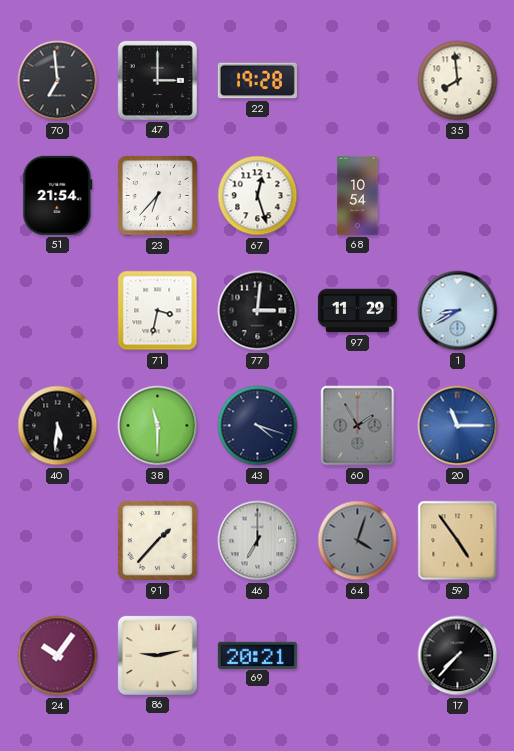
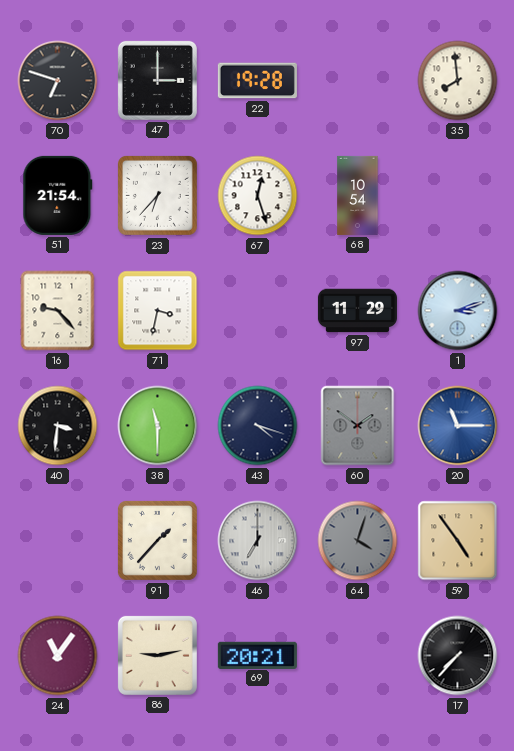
70: 6:59 -> 6:48
16: none -> 9:23
77: 3:01 -> none
1: 8:40 -> 3:12
40: 5:31 -> 3:31
60: 1:55 -> 1:51
24: 10:06 -> 11:06
